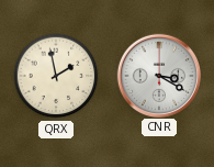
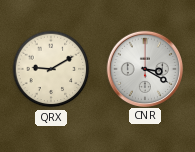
QRX: 1:58 -> 9:10
